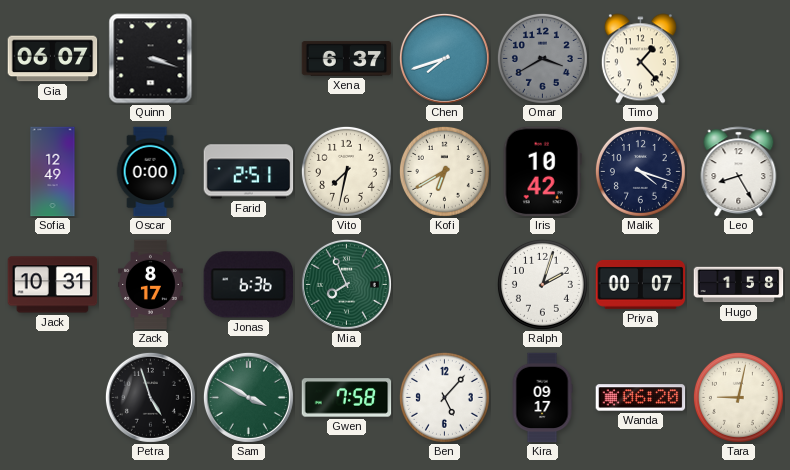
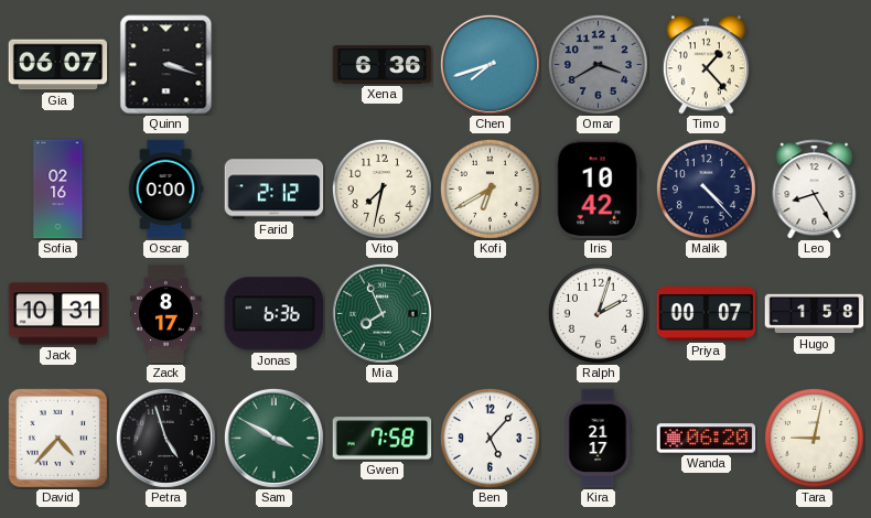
Xena: 6:37 -> 6:36
Sofia: 12:49 -> 02:16
Farid: 2:51 -> 2:12
Malik: 4:18 -> 4:23
David: none -> 4:37
Kira: 09:17 -> 21:17
